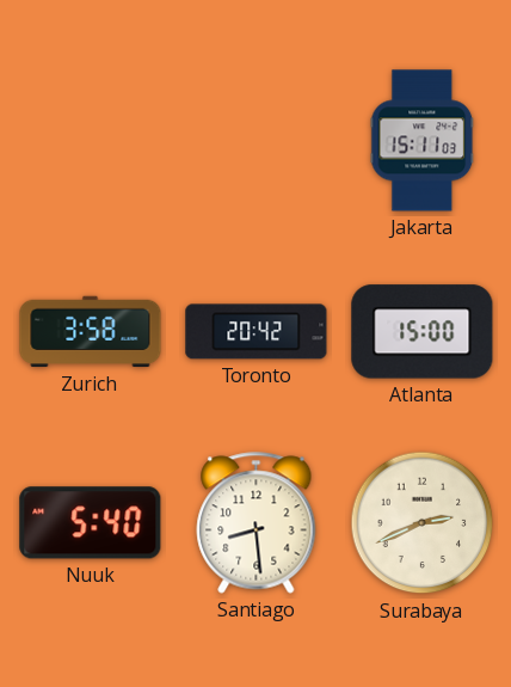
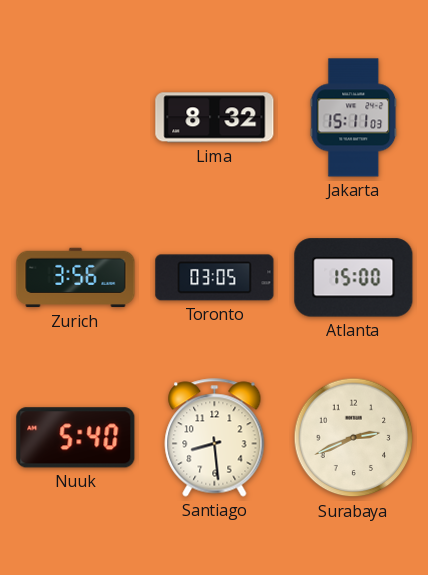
Lima: none -> 8:32
Zurich: 3:58 -> 3:56
Toronto: 20:42 -> 03:05
